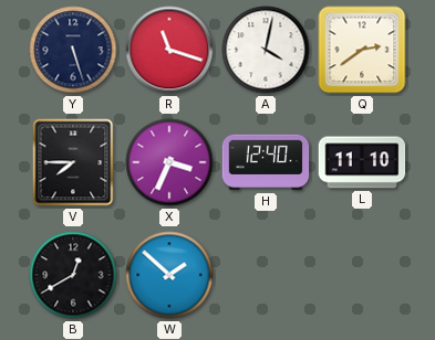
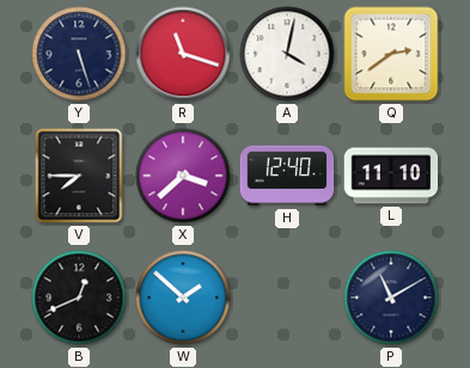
X: 3:34 -> 3:38
B: 12:40 -> 12:41
P: none -> 11:10
